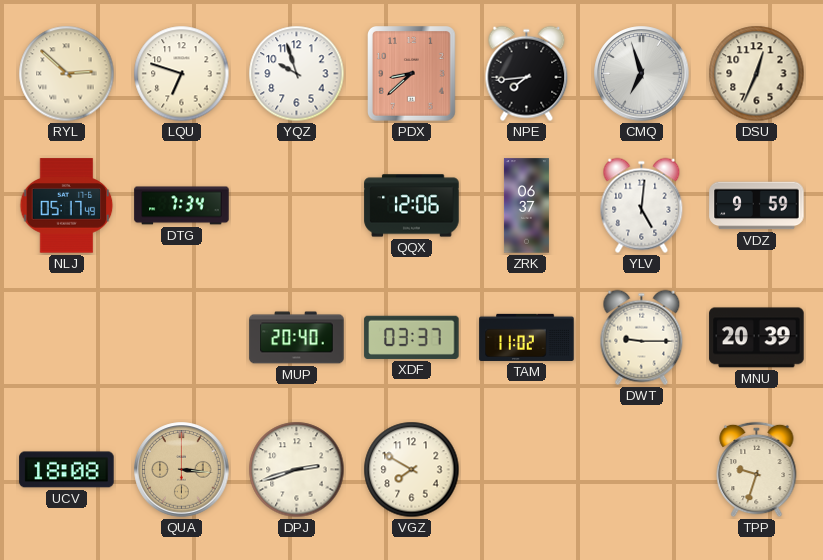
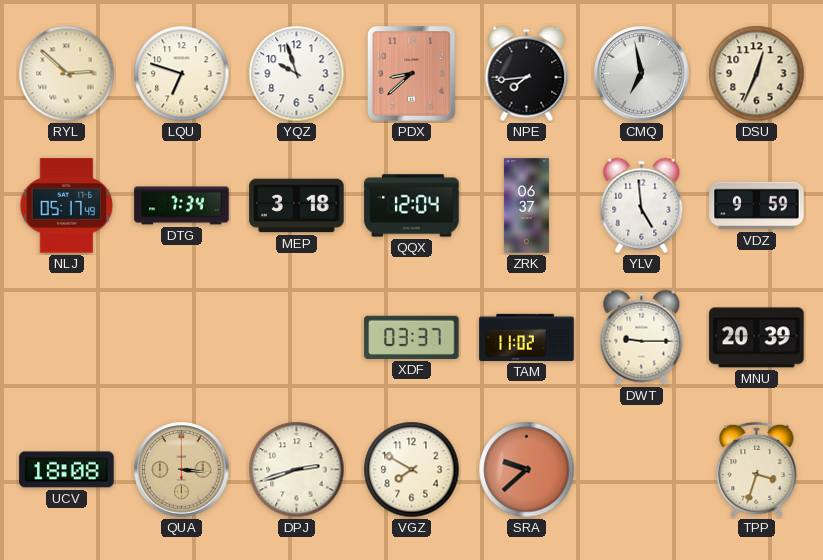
CMQ: 6:57 -> 6:58
MEP: none -> 3:18
QQX: 12:06 -> 12:04
YLV: 5:01 -> 4:59
MUP: 20:40 -> none
SRA: none -> 9:38
TPP: 9:33 -> 3:33
